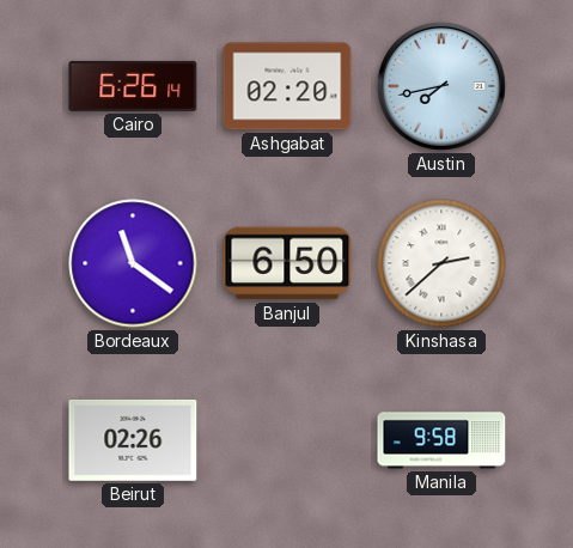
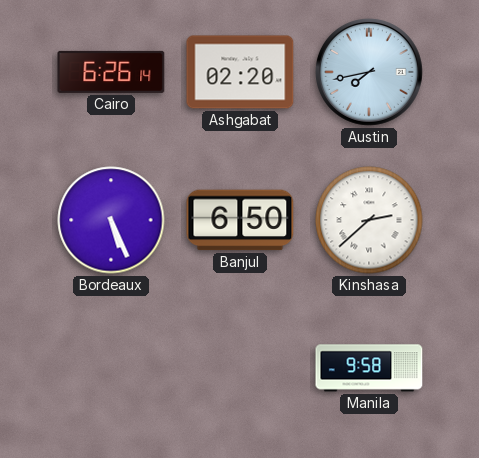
Bordeaux: 11:21 -> 5:26
Beirut: 02:26 -> none
